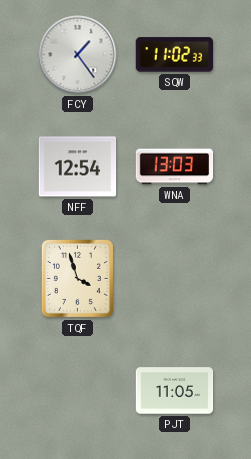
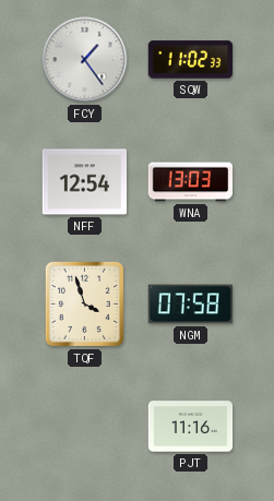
NGM: none -> 07:58
PJT: 11:05 -> 11:16
